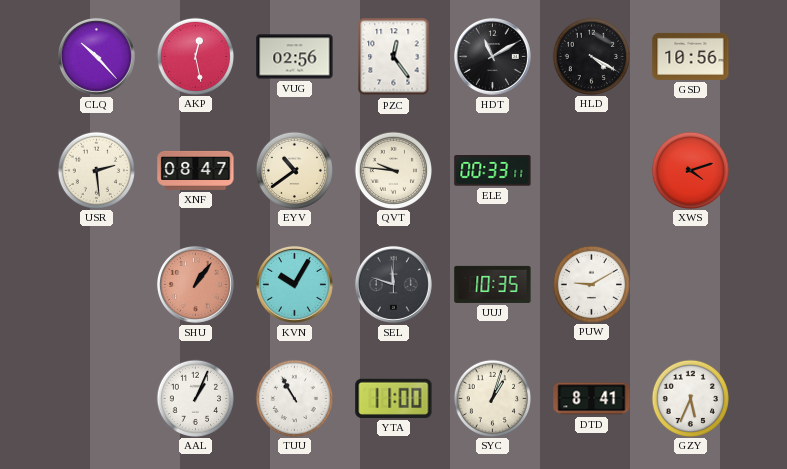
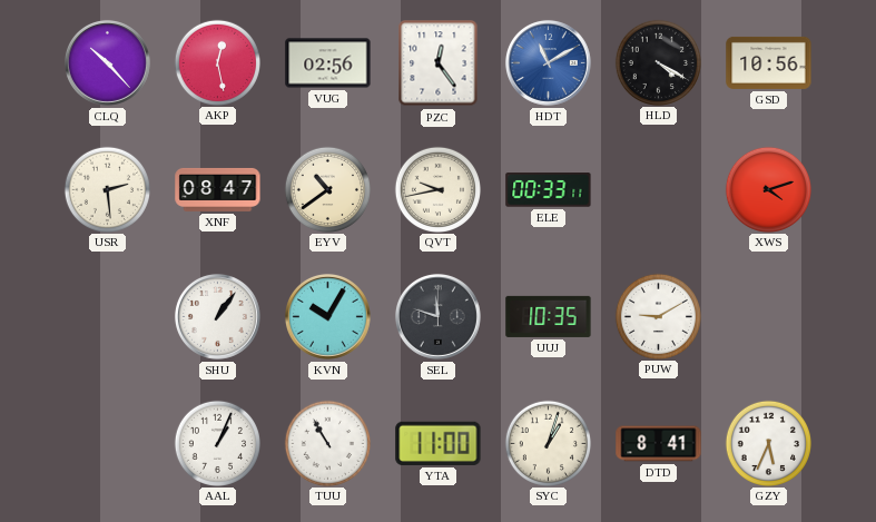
HDT dial: black -> blue
QVT: 9:46 -> 9:43
SHU dial: salmon -> white
